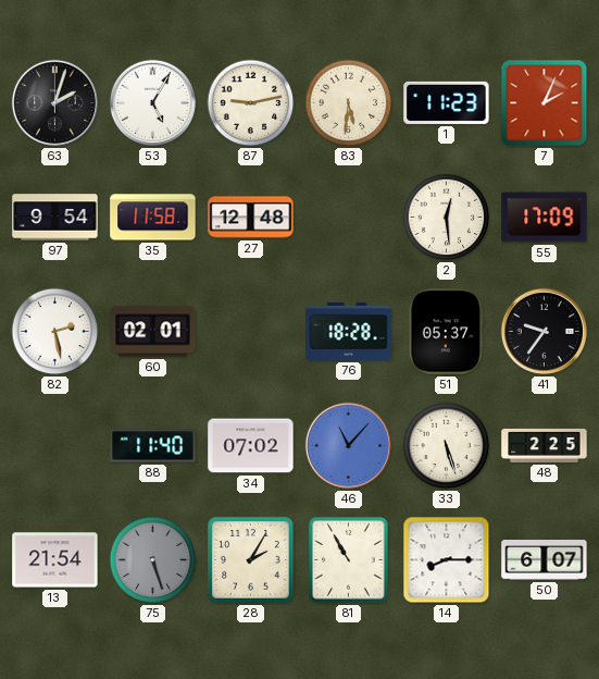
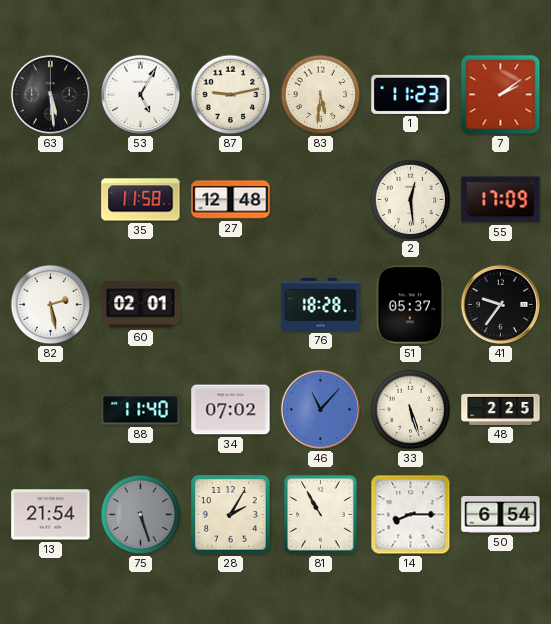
63: 2:03 -> 5:29
7: 2:04 -> 2:09
97: 9:54 -> none
50: 6:07 -> 6:54
